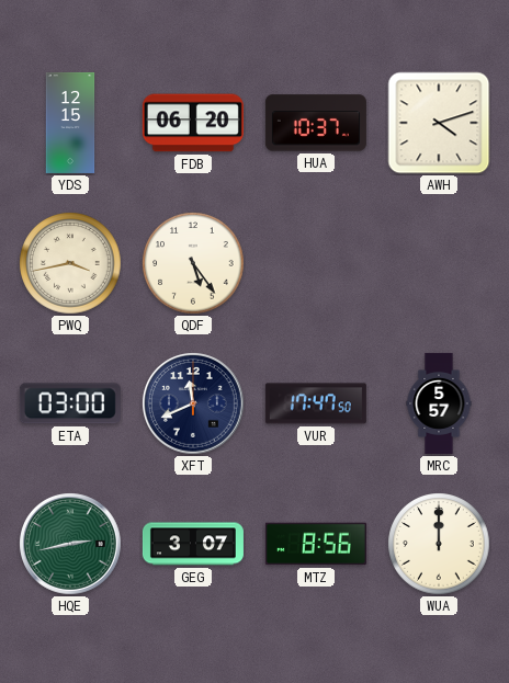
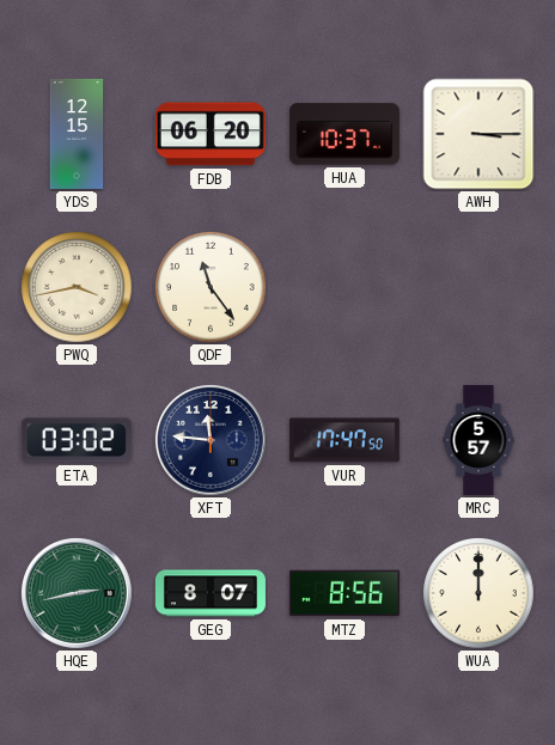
AWH: 4:12 -> 3:15
QDF: 5:24 -> 11:24
ETA: 03:00 -> 03:02
XFT: 11:41 -> 11:46
GEG: 3:07 -> 8:07
